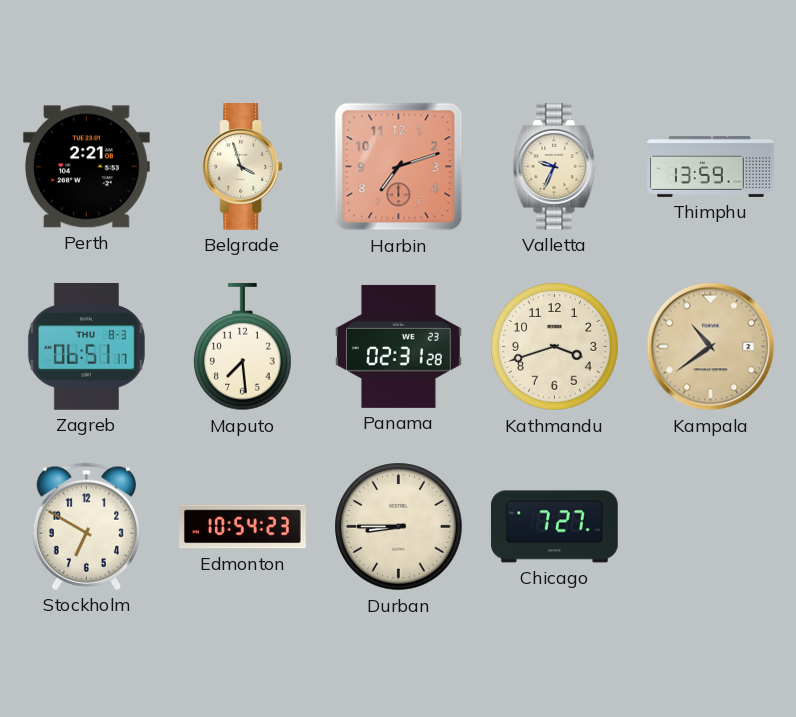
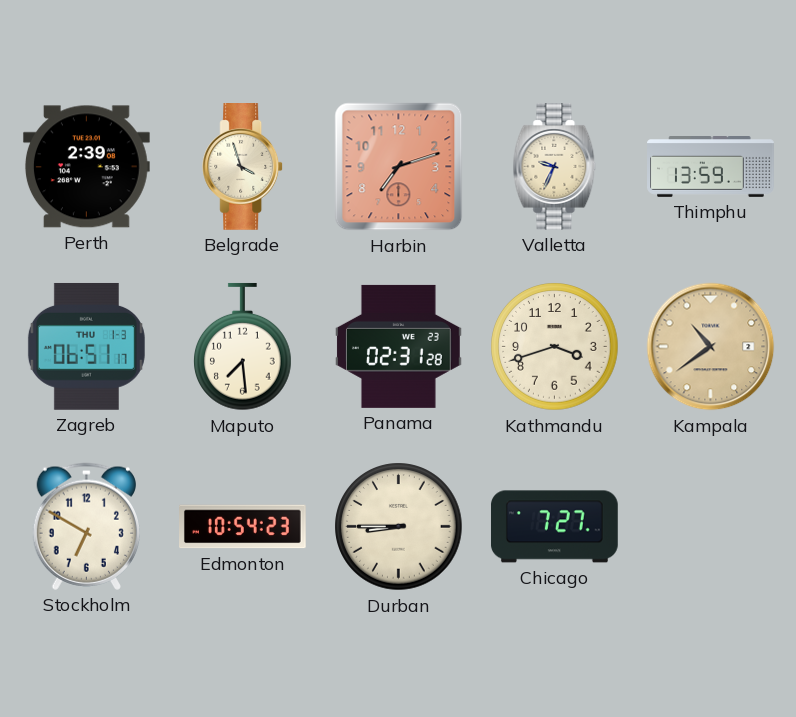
Perth: 2:21 -> 2:39
Zagreb date: THU 8-3 -> THU 1-3
